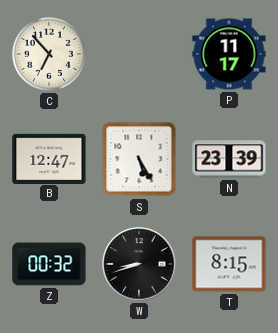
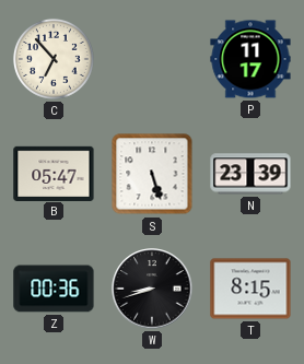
B: 12:47 -> 05:47
S: 5:25 -> 5:27
Z: 00:32 -> 00:36
